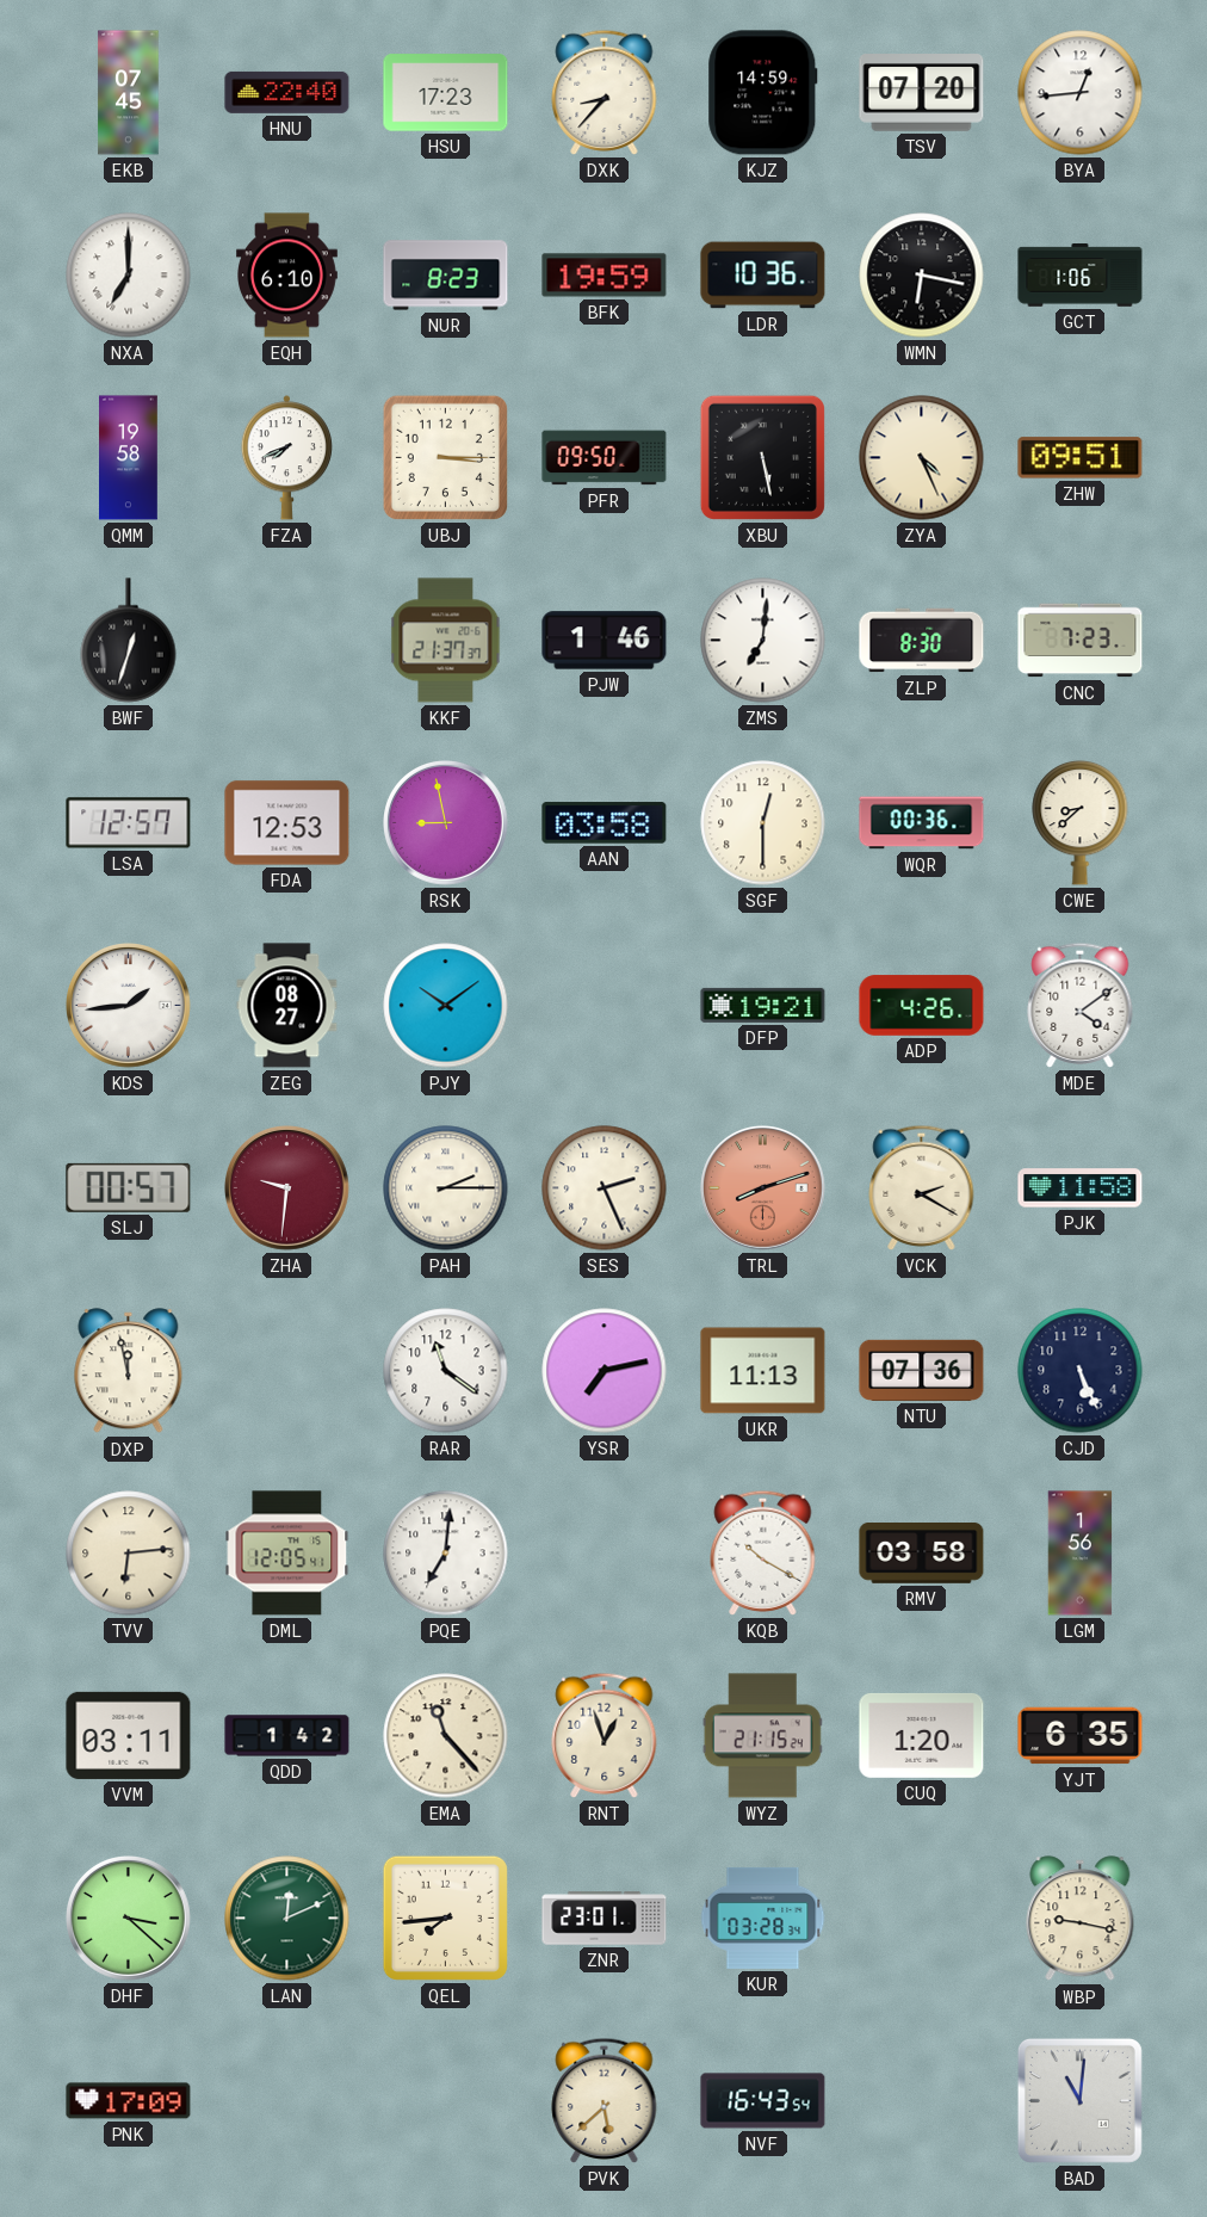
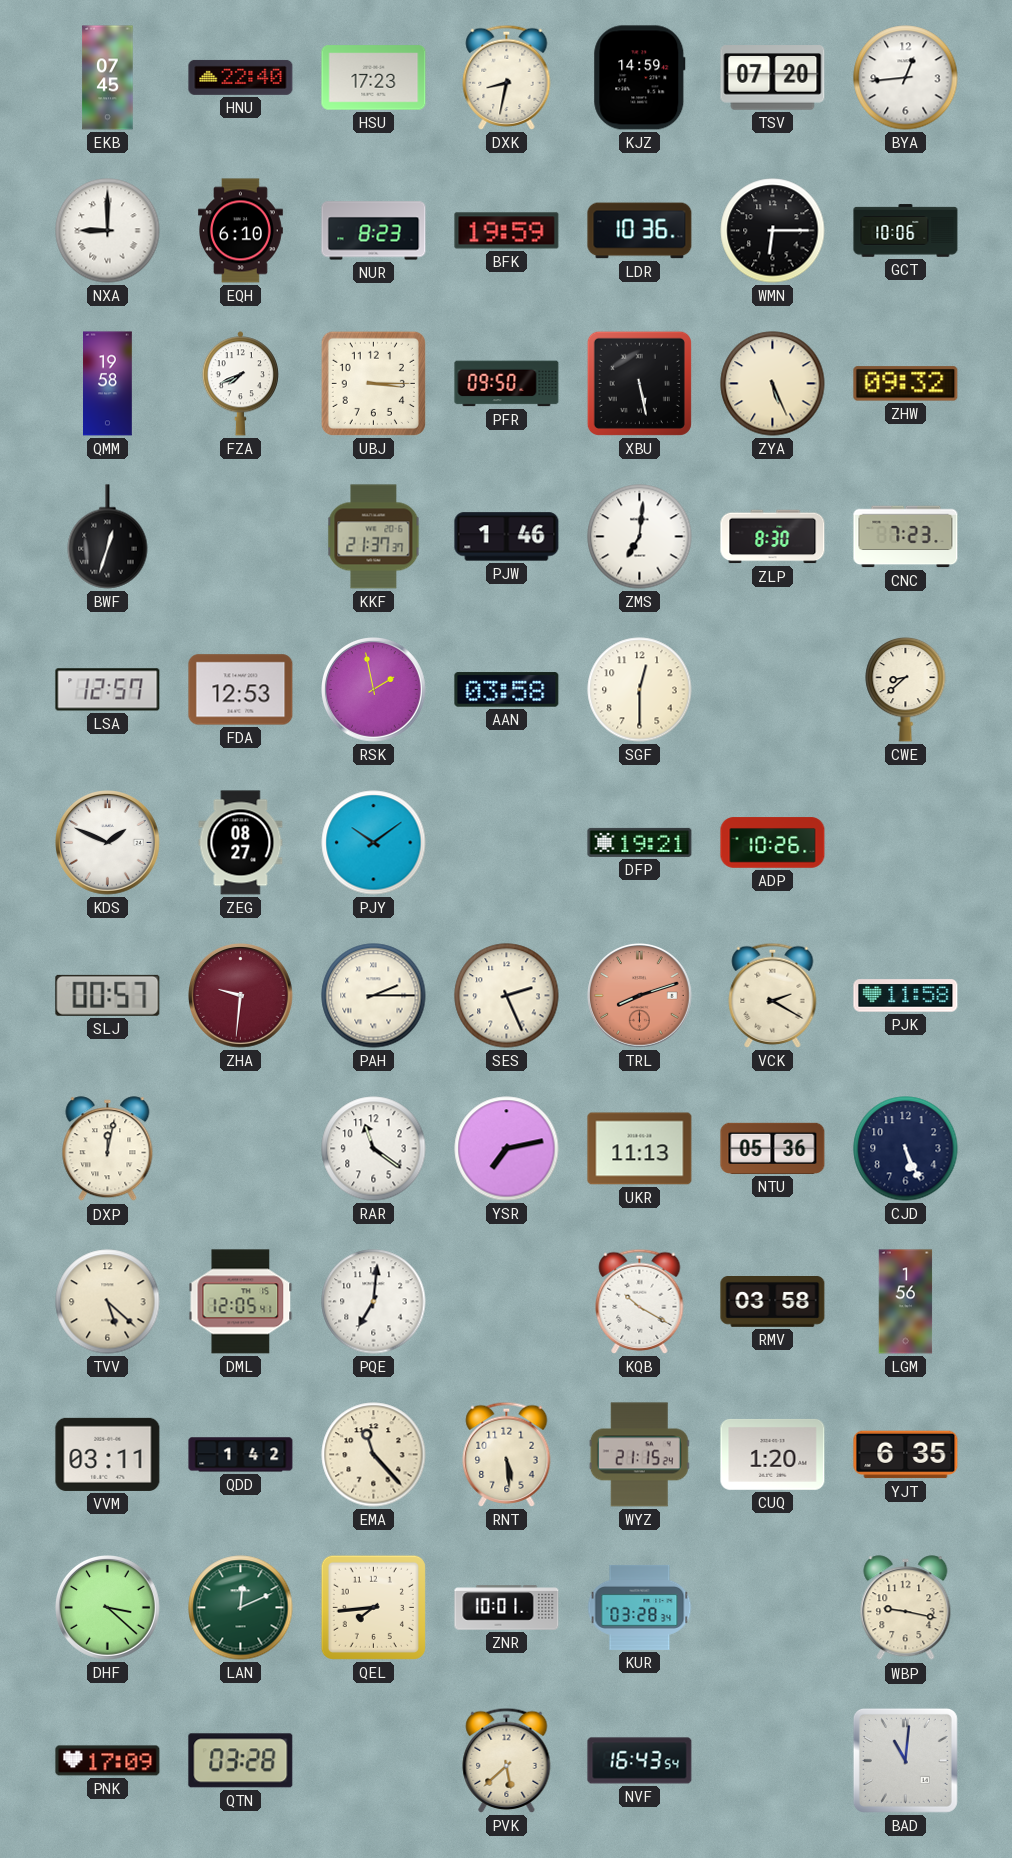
DXK: 8:37 -> 8:32
NXA: 7:00 -> 9:00
WMN: 6:17 -> 6:15
GCT: 1:06 -> 10:06
ZYA: 4:26 -> 5:26
ZHW: 09:51 -> 09:32
RSK: 8:58 -> 1:58
WQR: 00:36 -> none
KDS: 1:44 -> 1:49
ADP: 4:26 -> 10:26
MDE: 4:09 -> none
DXP: 11:58 -> 12:02
NTU: 07:36 -> 05:36
TVV: 6:14 -> 5:22
RNT: 12:57 -> 5:29
ZNR: 23:01 -> 10:01
QTN: none -> 03:28
